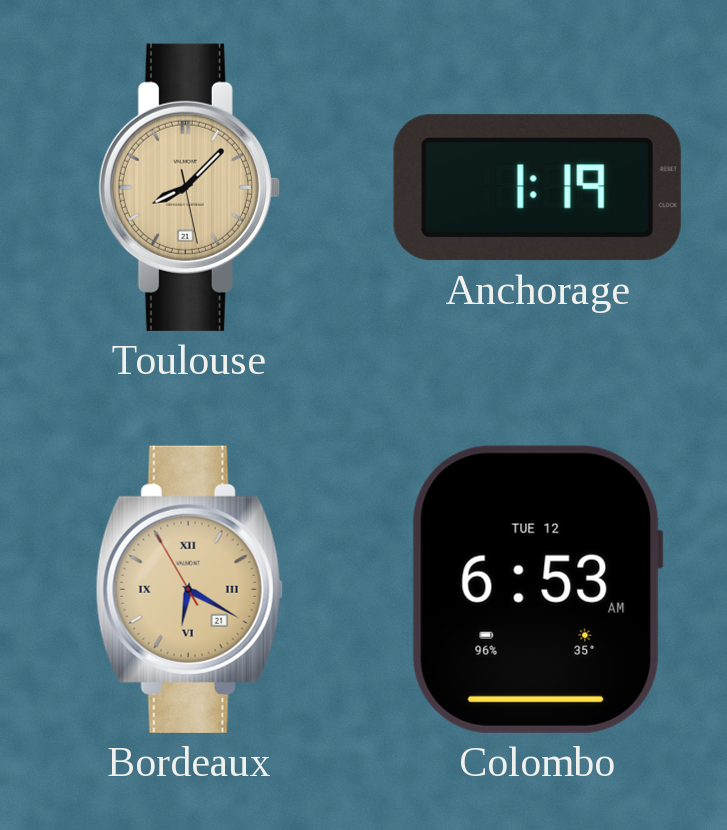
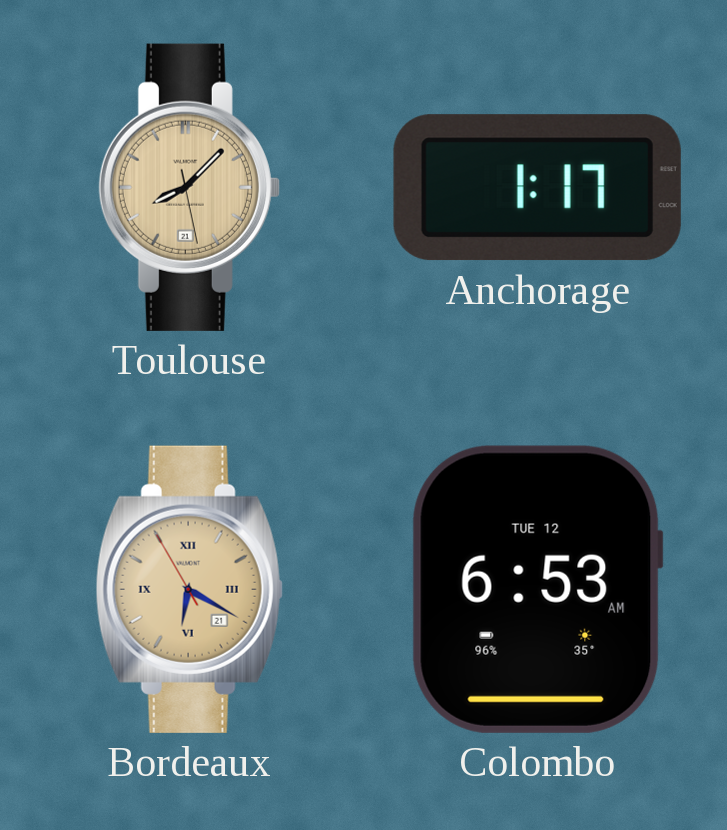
Anchorage: 1:19 -> 1:17
